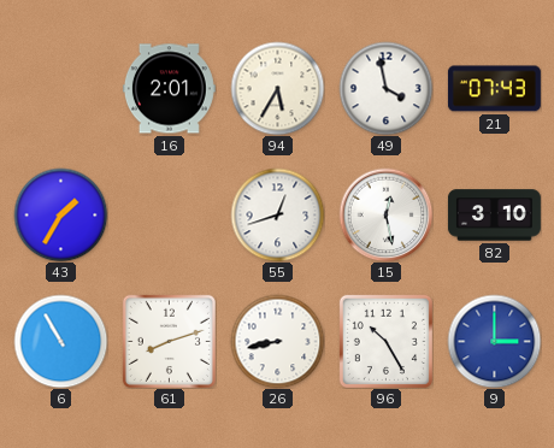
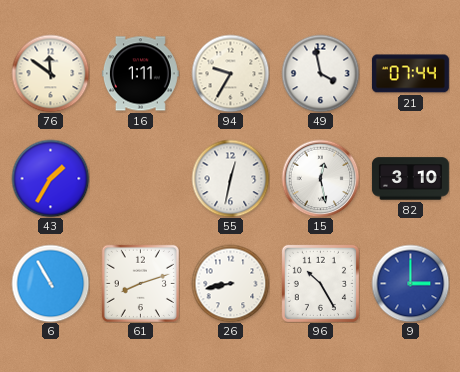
76: none -> 11:51
16: 2:01 -> 1:11
94: 5:35 -> 9:35
21: 07:43 -> 07:44
55: 12:42 -> 12:32
